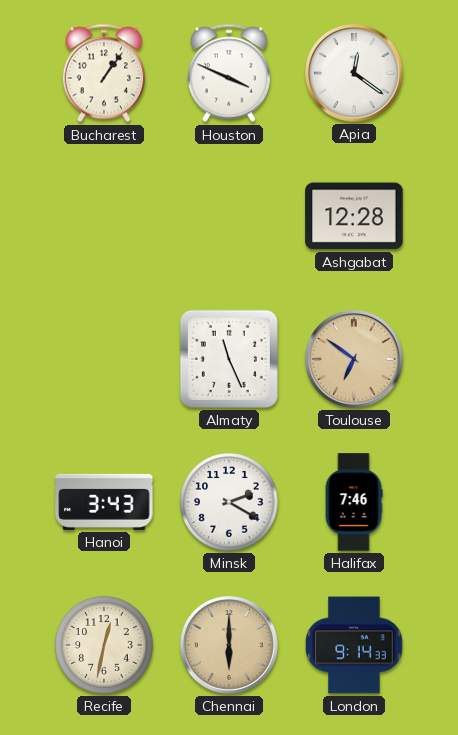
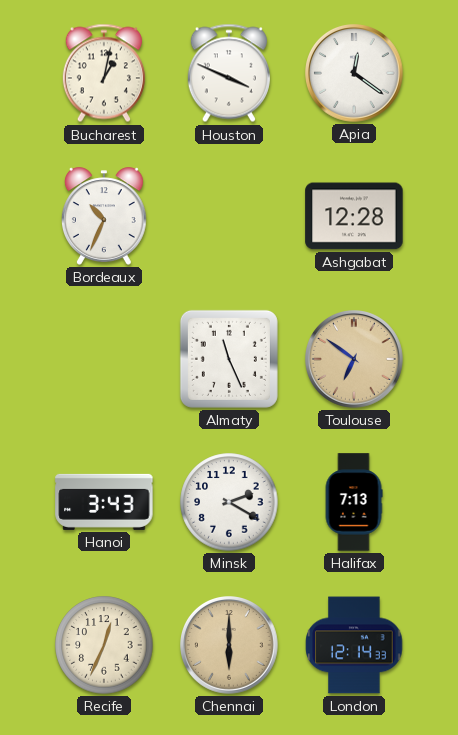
Bucharest: 1:06 -> 1:02
Bordeaux: none -> 10:34
Halifax: 7:46 -> 7:13
Recife: 12:32 -> 12:34
London: 9:14 -> 12:14
